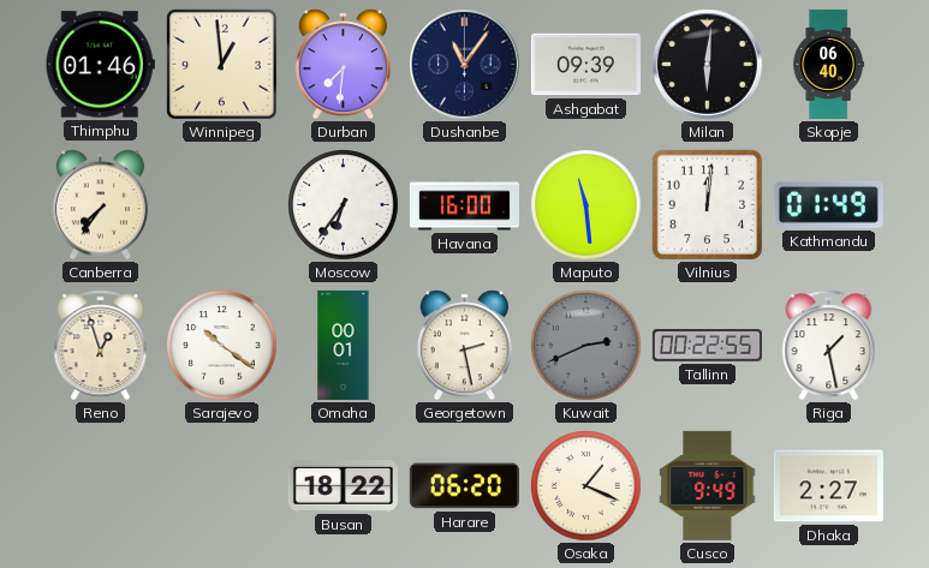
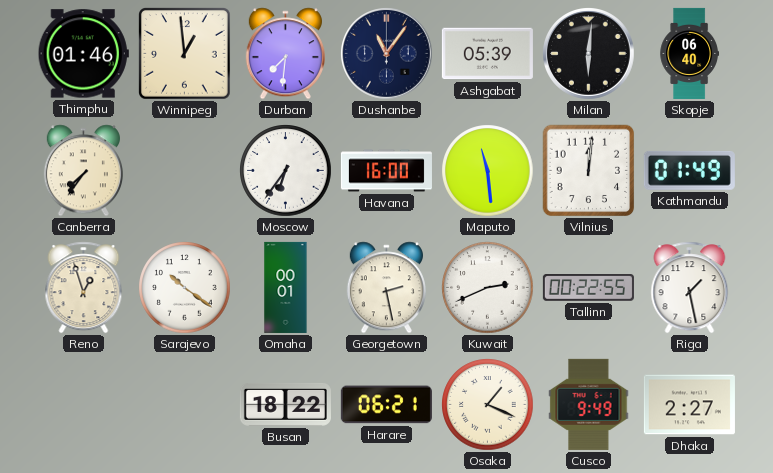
Ashgabat: 09:39 -> 05:39
Kuwait dial: grey -> white
Harare: 06:20 -> 06:21
